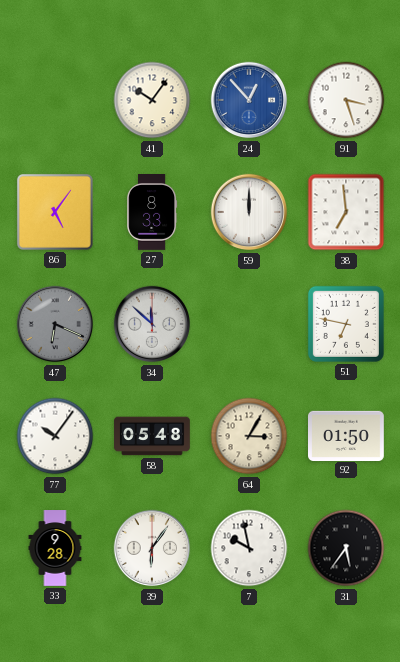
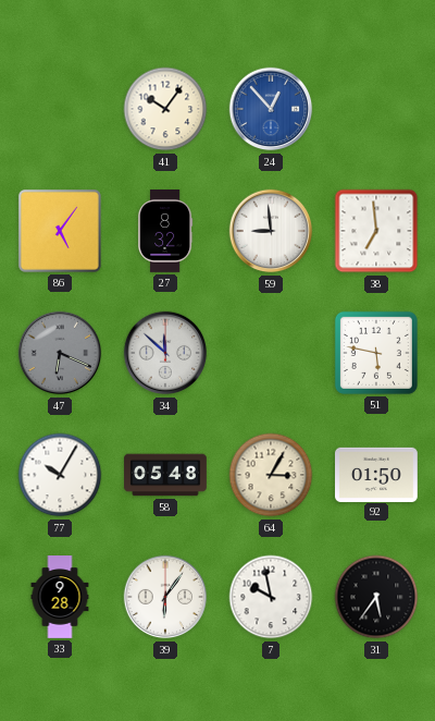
91: 3:27 -> none
27: 8:33 -> 8:32
59: 12:00 -> 8:59
51: 6:47 -> 5:47
77: 10:06 -> 10:05
